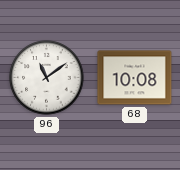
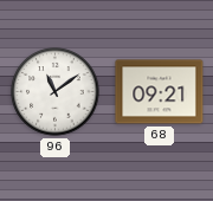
68: 10:08 -> 09:21
